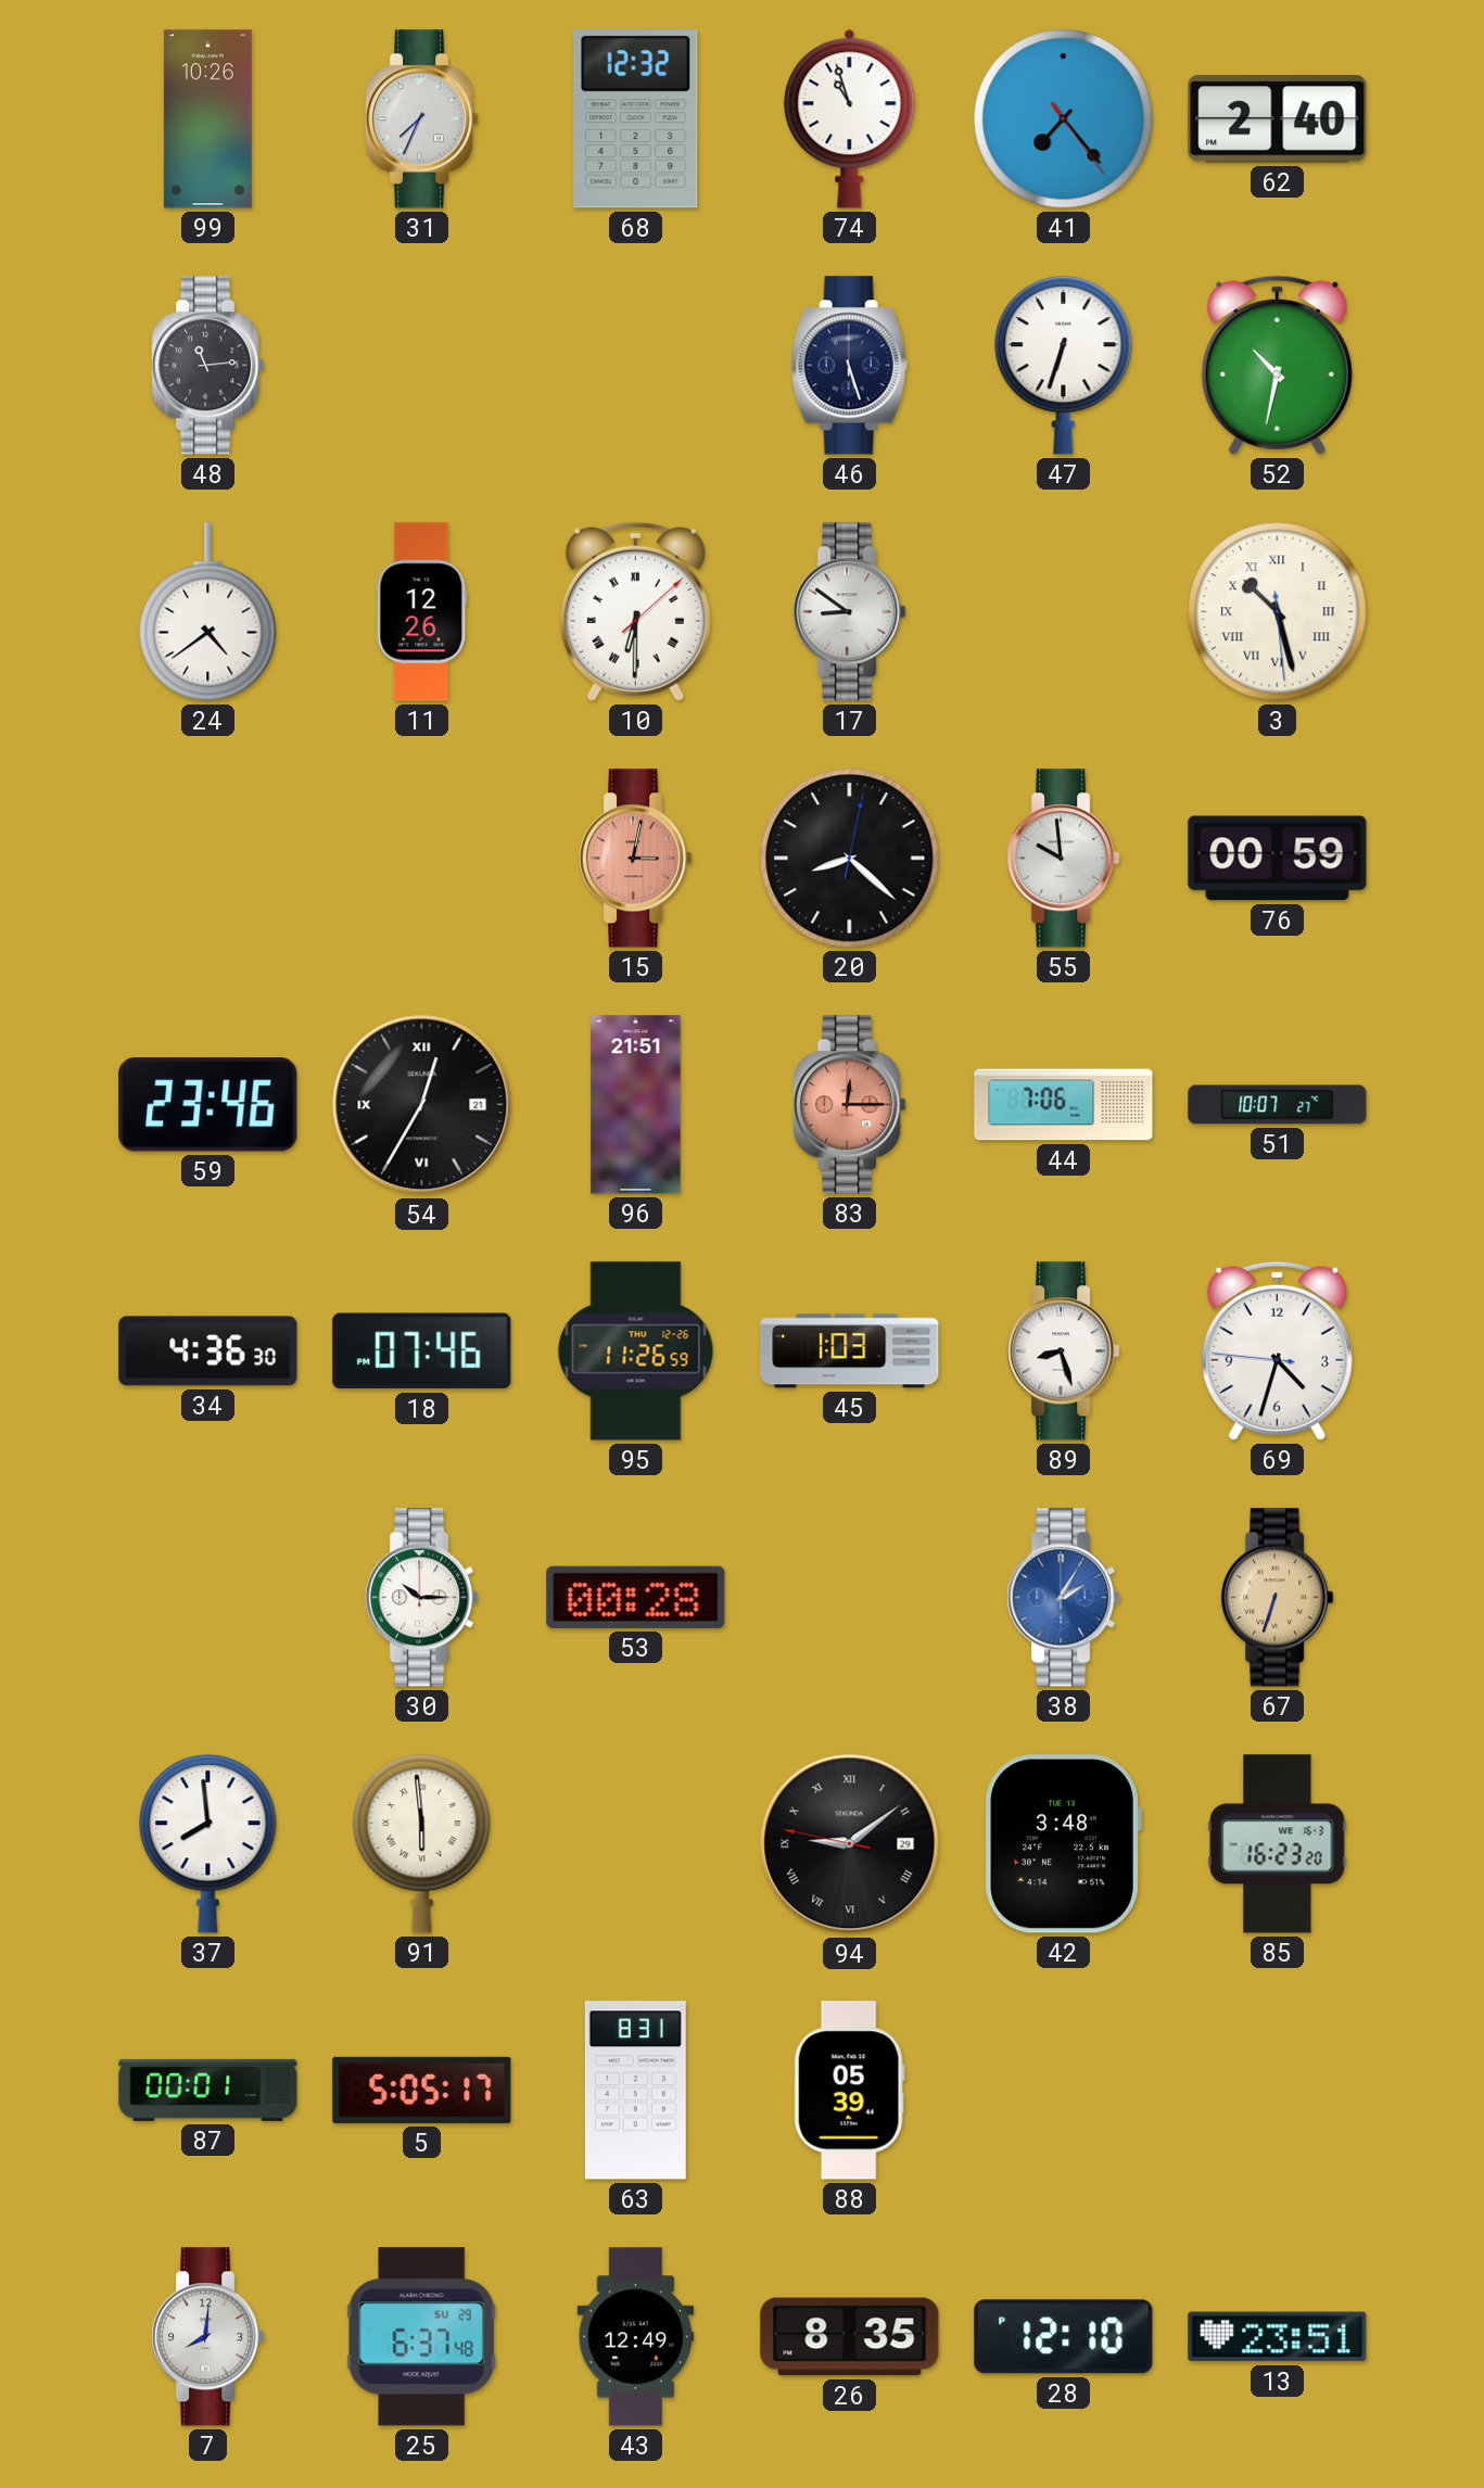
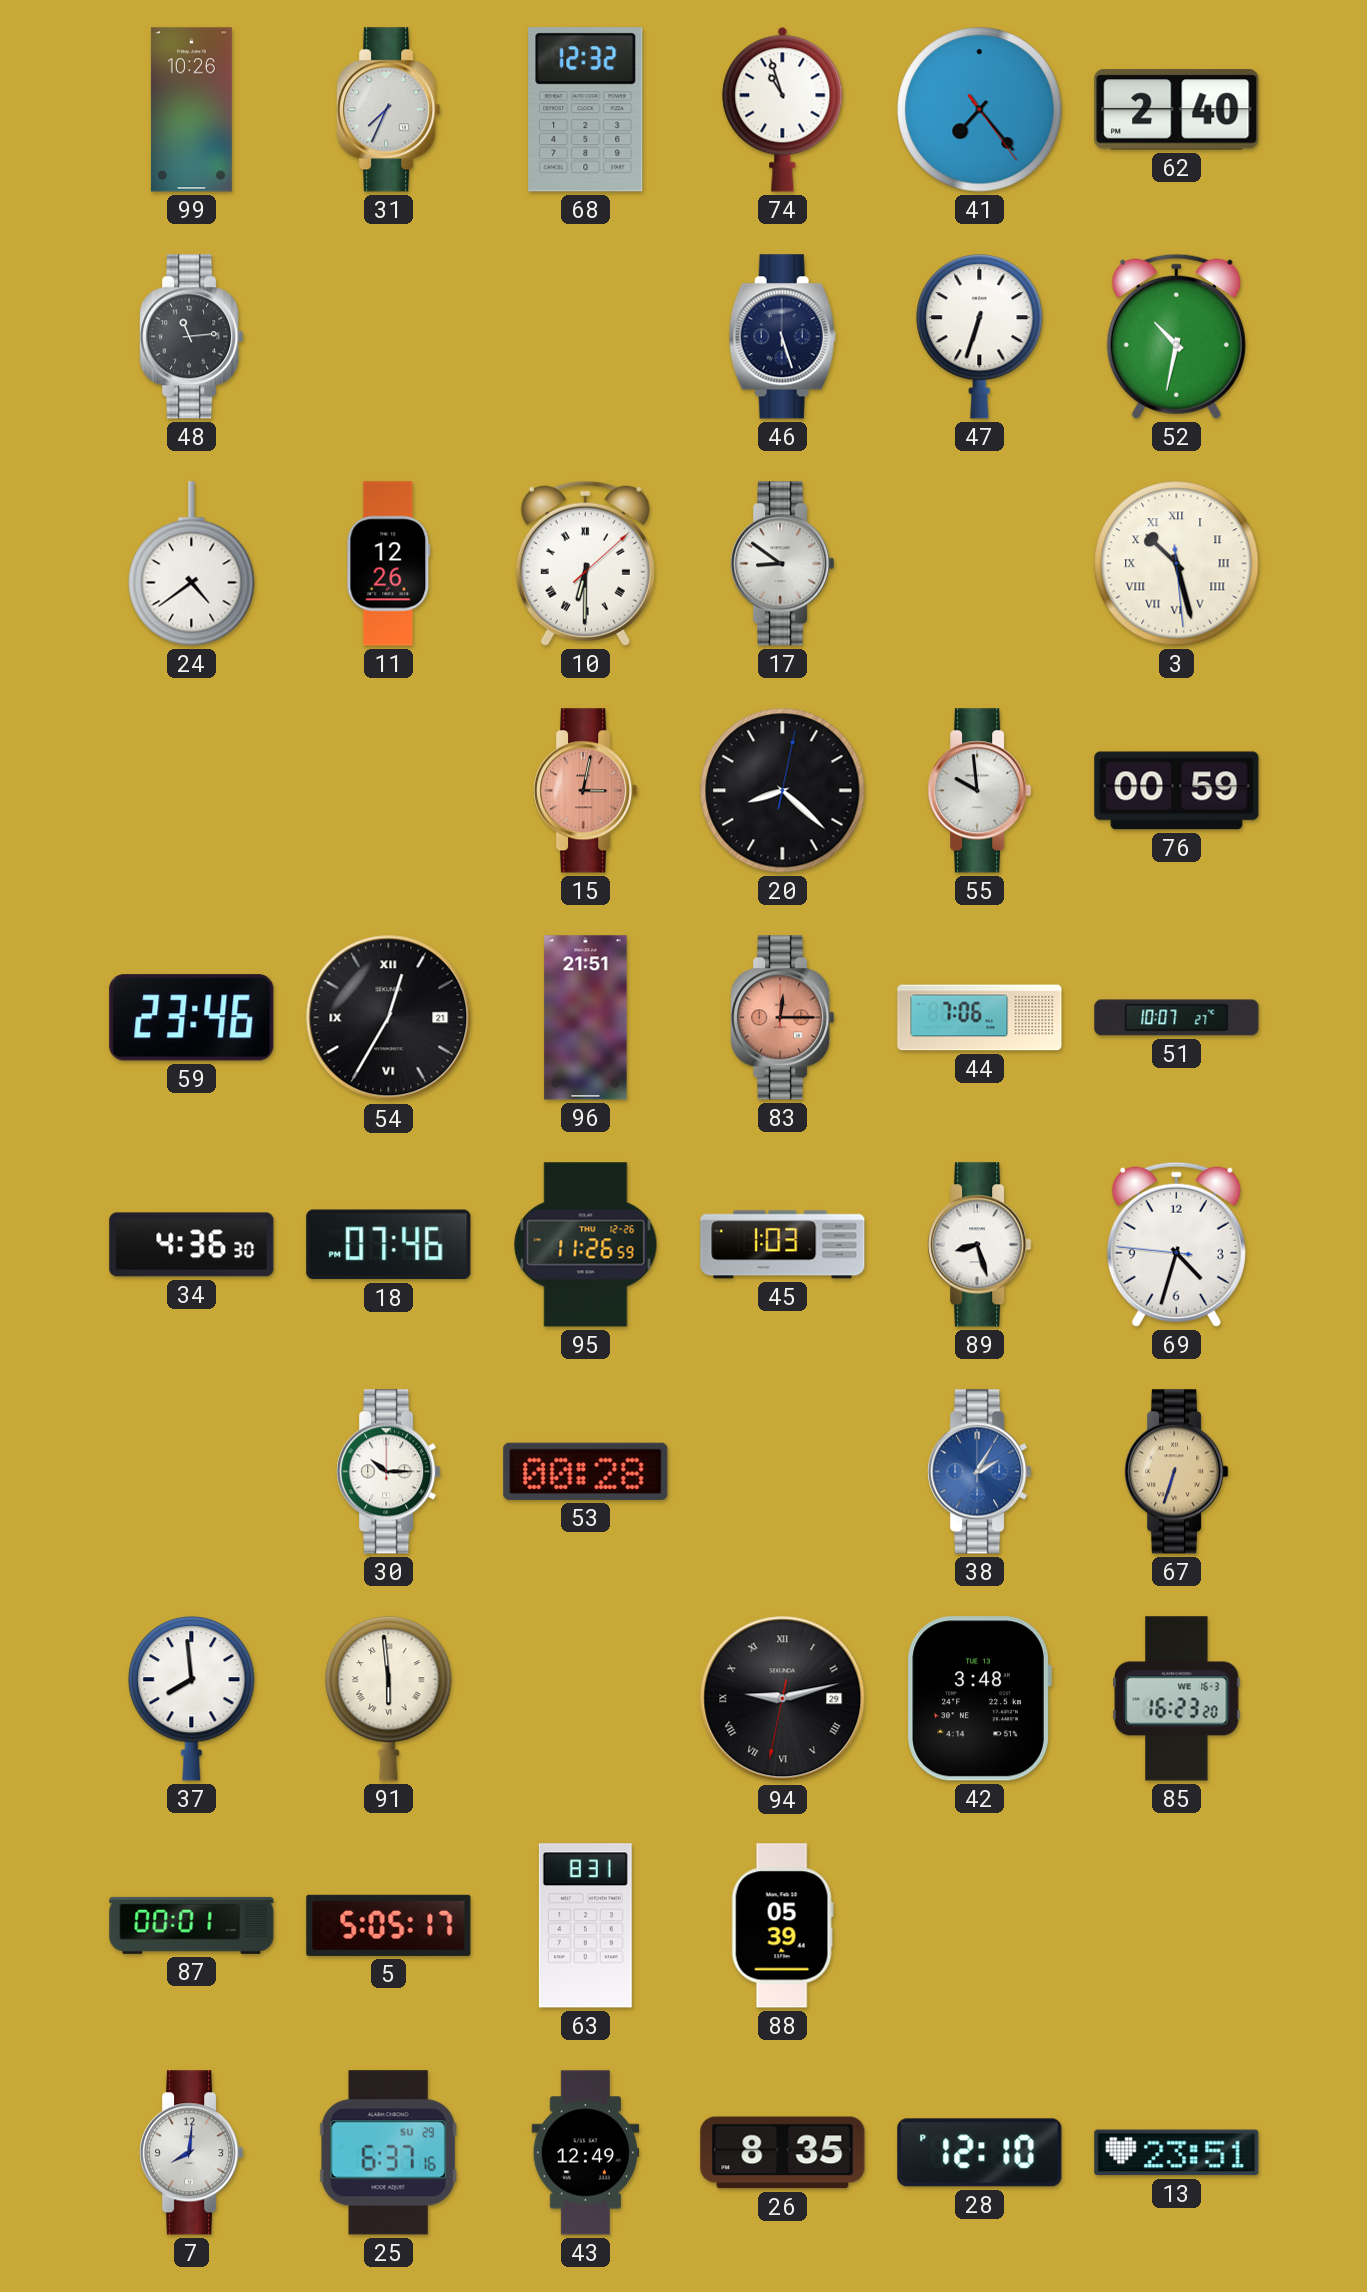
94: 9:08 -> 9:12
25: 6:37:48 -> 6:37:16
